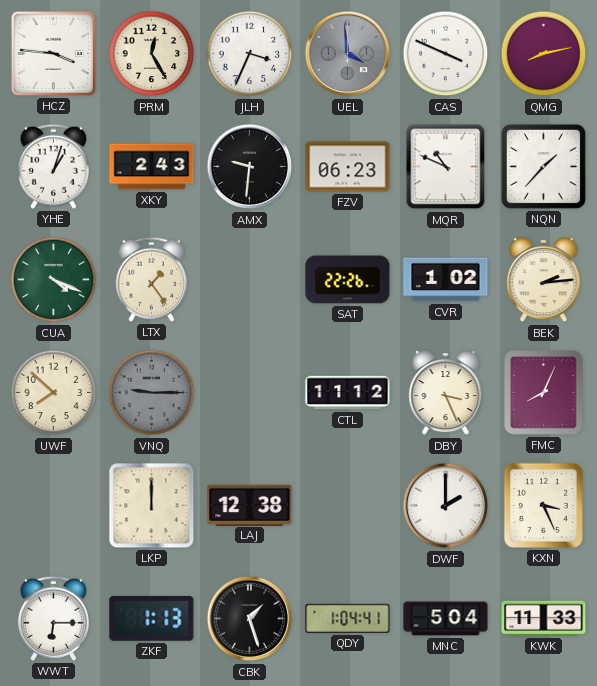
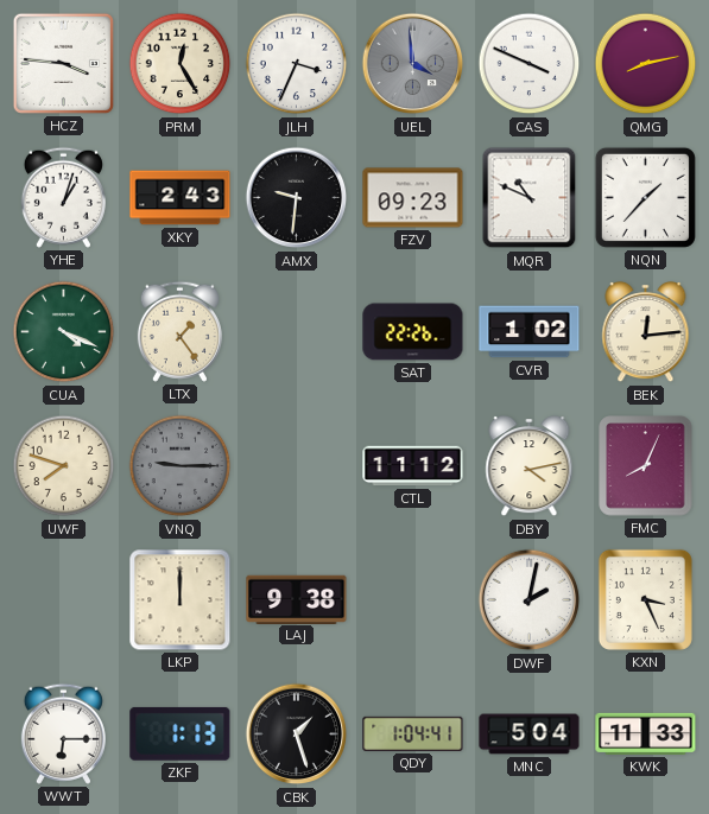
FZV: 06:23 -> 09:23
BEK: 2:14 -> 12:14
UWF: 7:52 -> 7:48
DBY: 3:26 -> 4:13
LAJ: 12:38 -> 9:38
DWF: 2:00 -> 2:02
